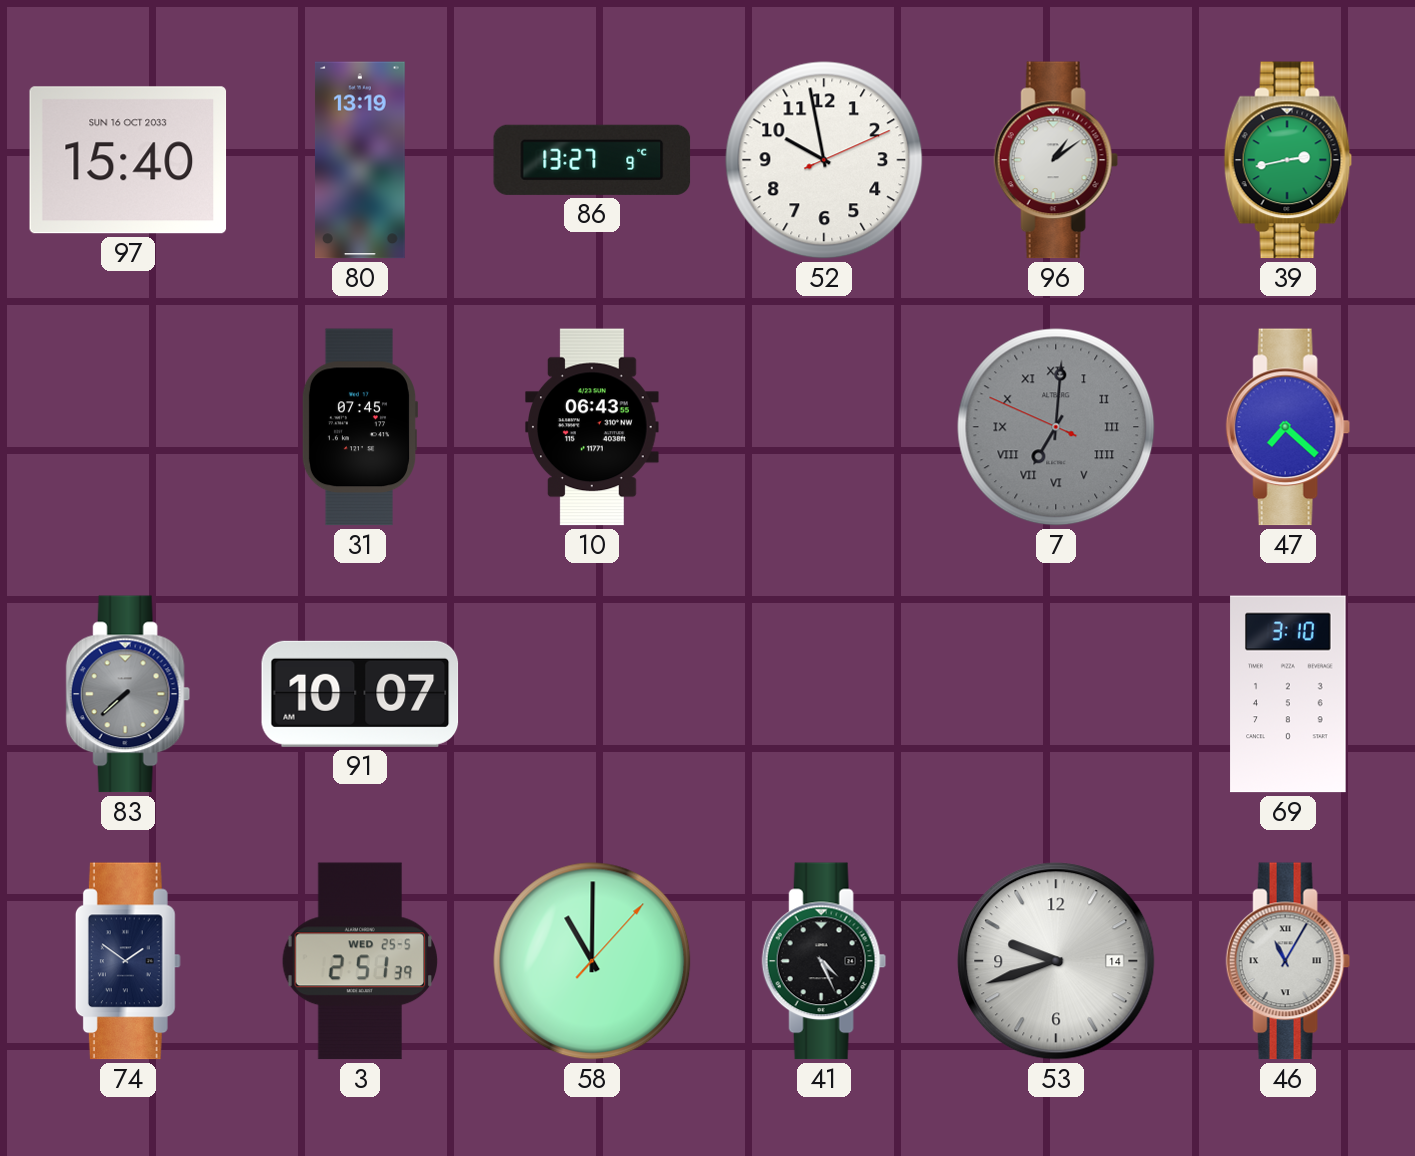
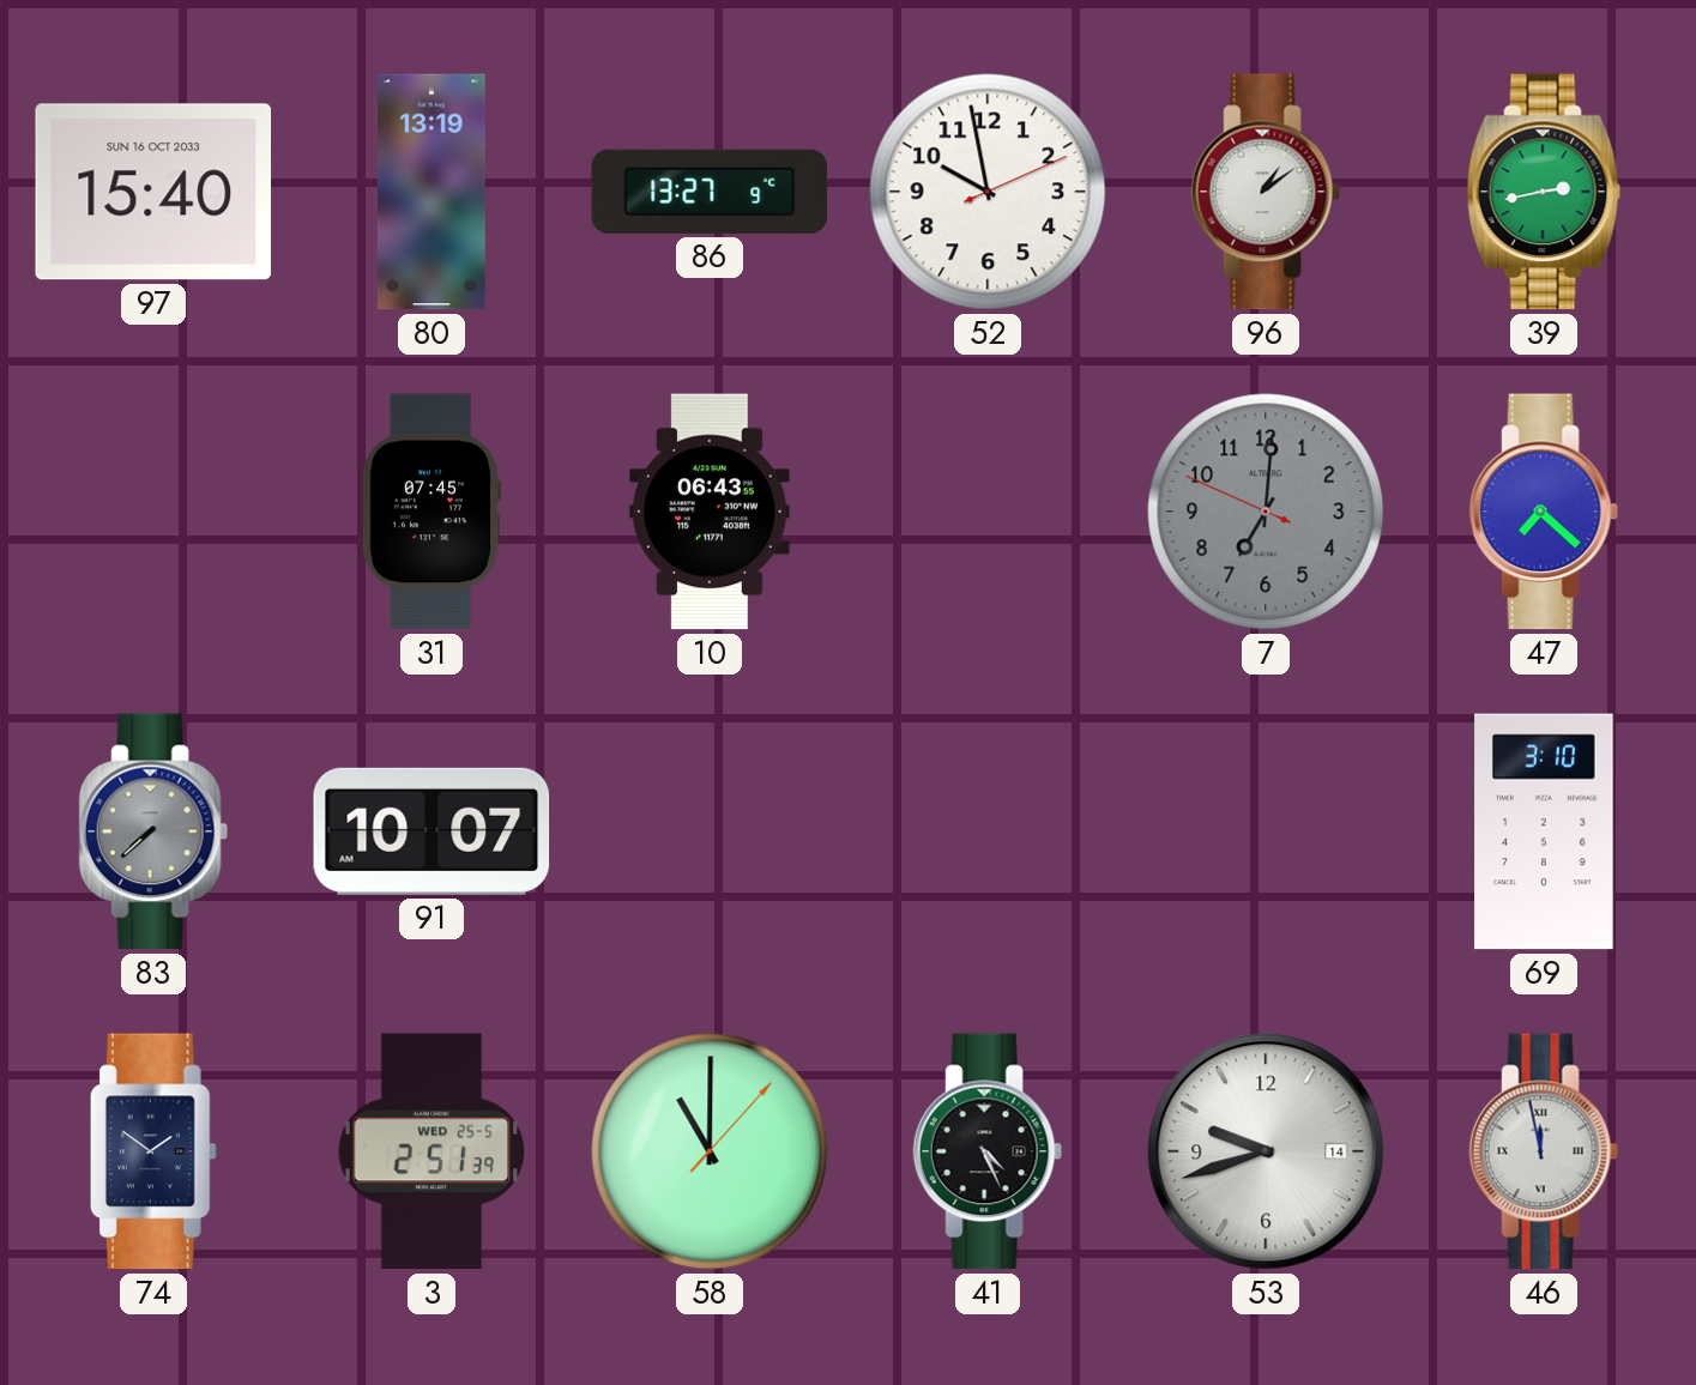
7 numerals: Roman -> Arabic
46: 11:05 -> 11:58
